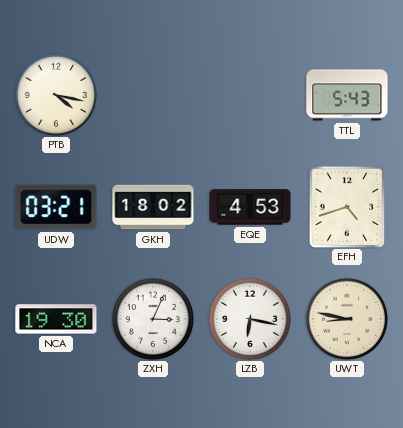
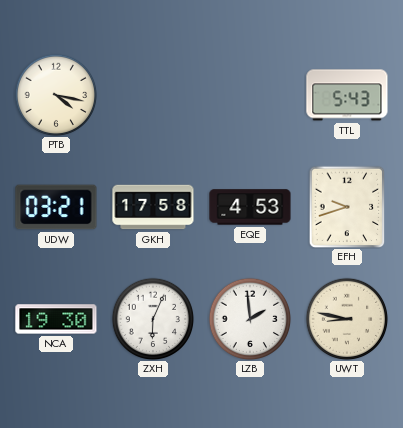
GKH: 18:02 -> 17:58
EFH: 4:42 -> 9:42
ZXH: 3:04 -> 6:04
LZB: 6:17 -> 1:59
